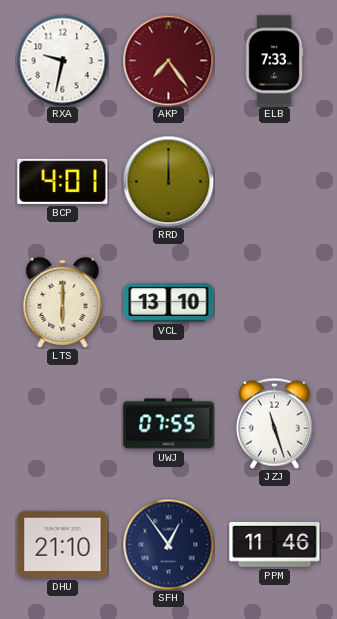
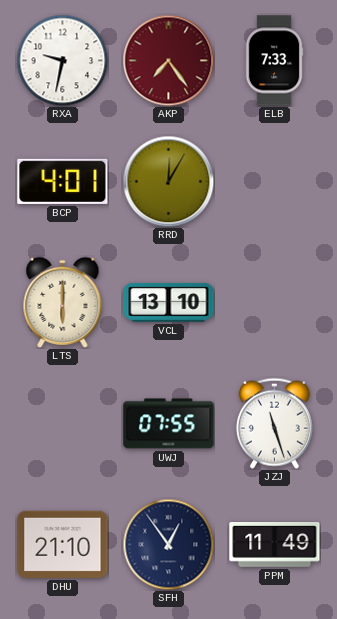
RRD: 12:00 -> 12:05
PPM: 11:46 -> 11:49
